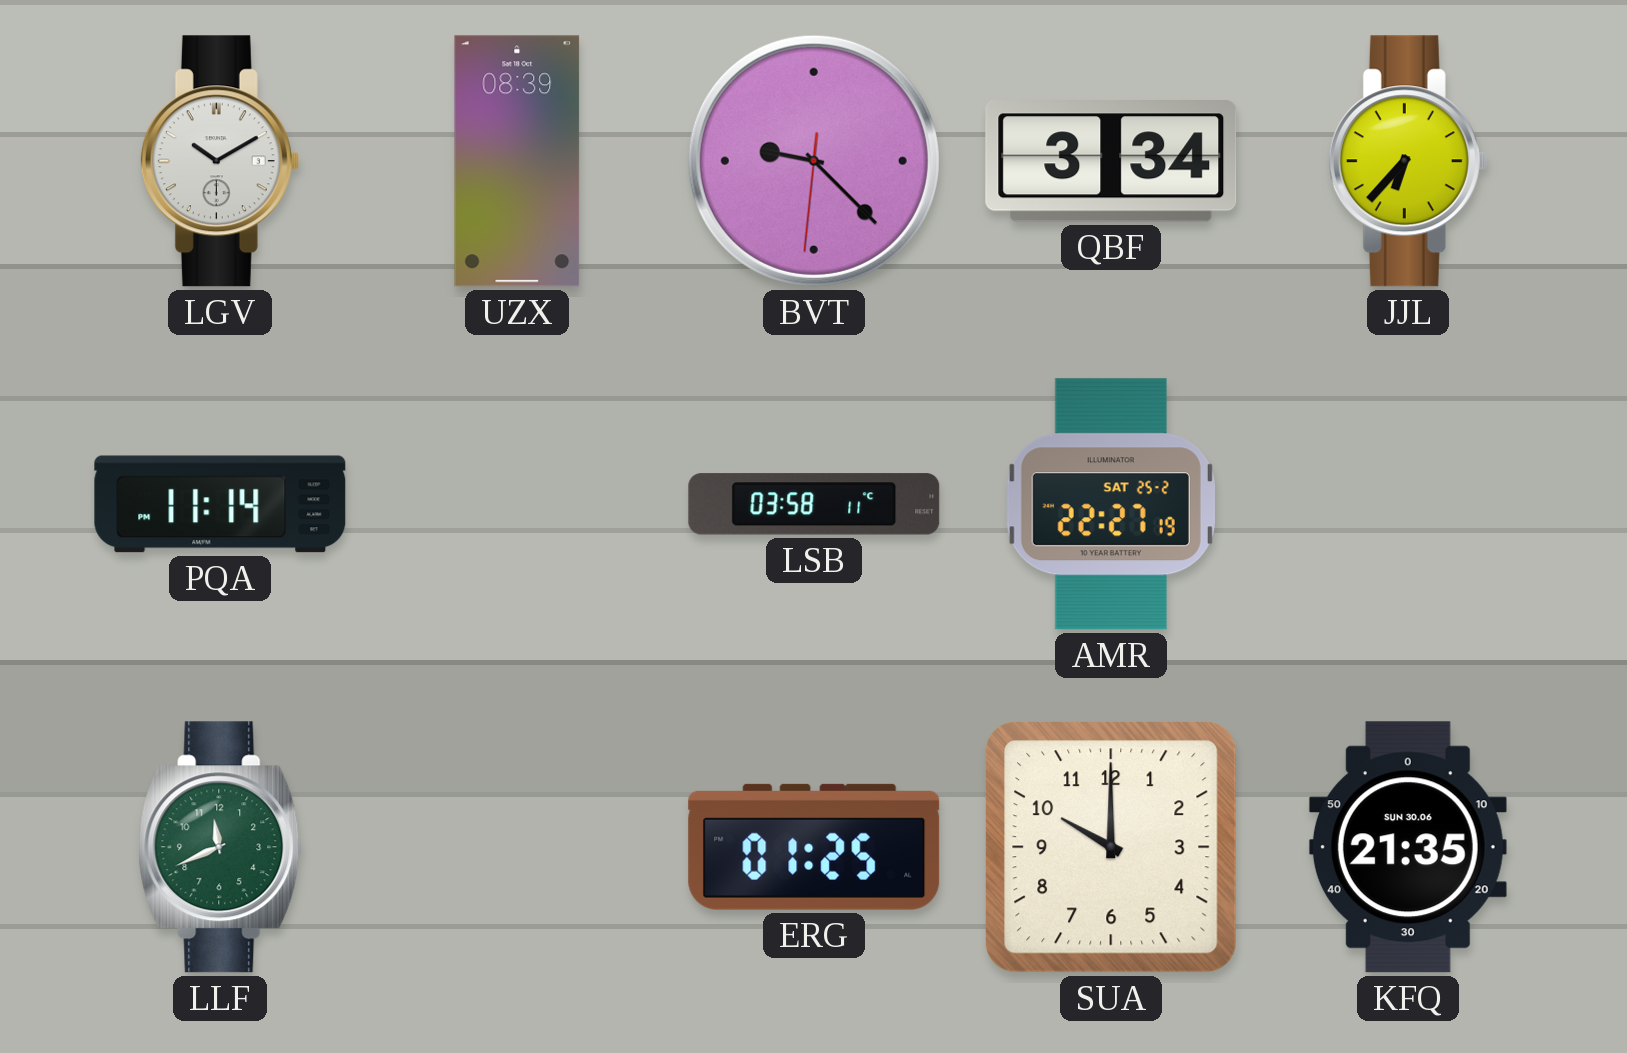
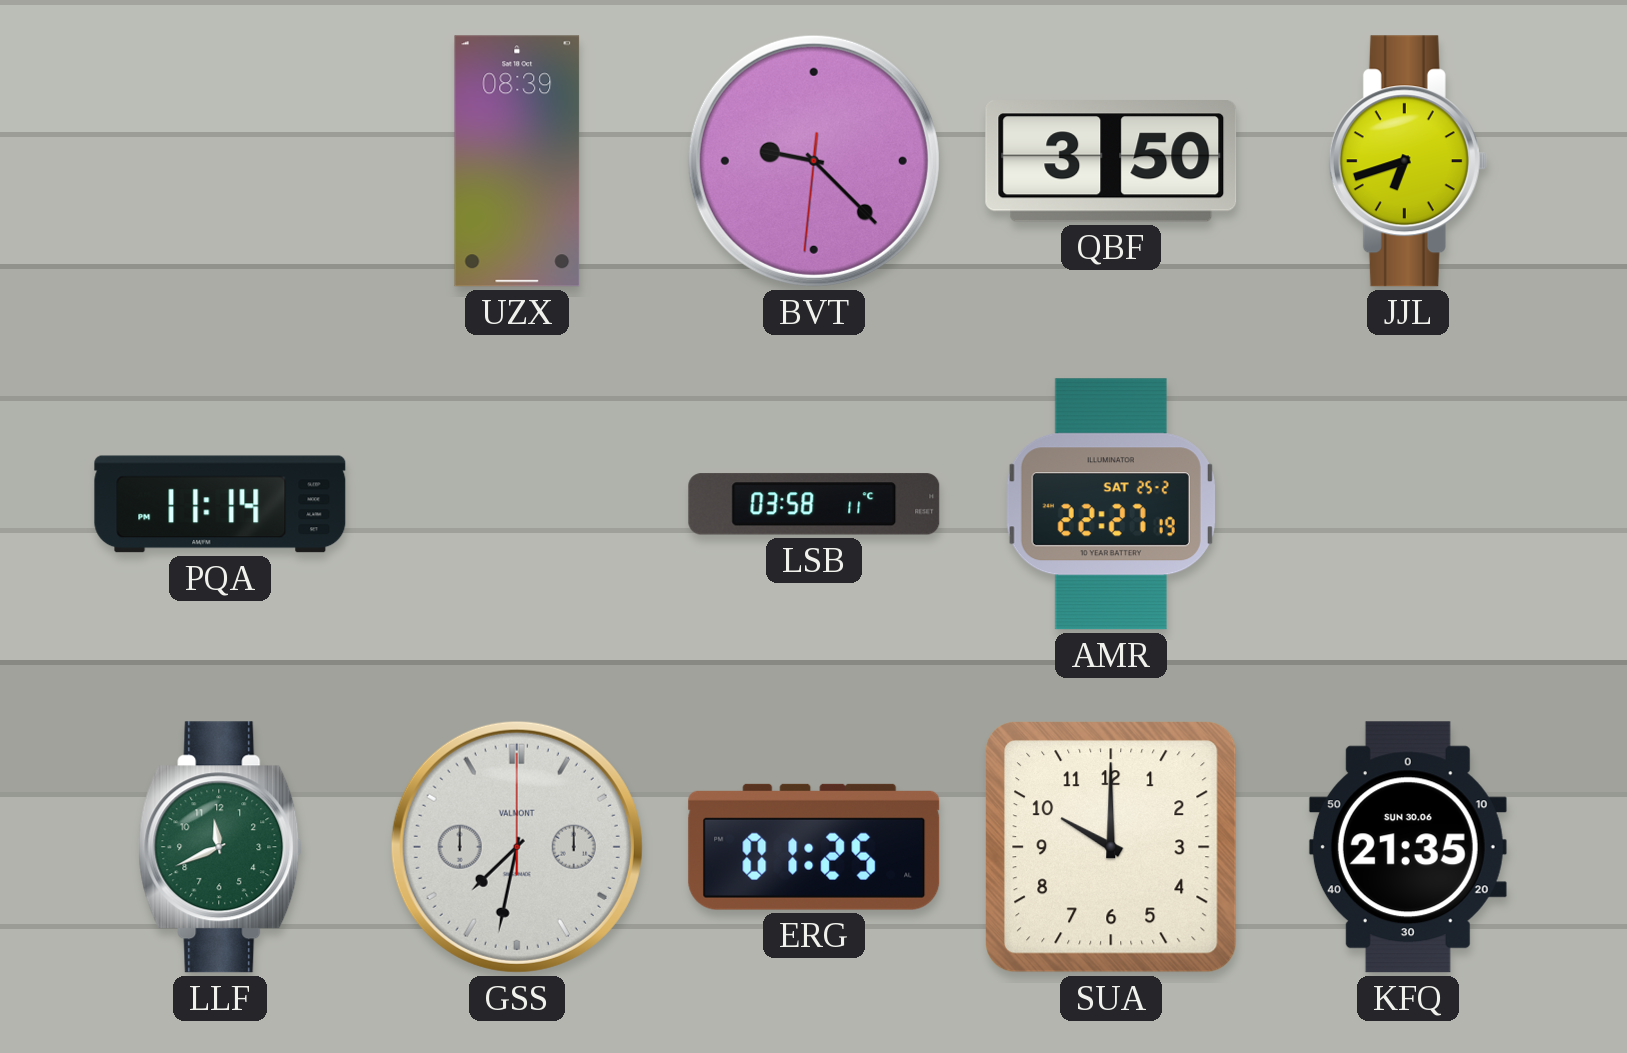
LGV: 10:10 -> none
QBF: 3:34 -> 3:50
JJL: 6:37 -> 6:42
GSS: none -> 7:32
